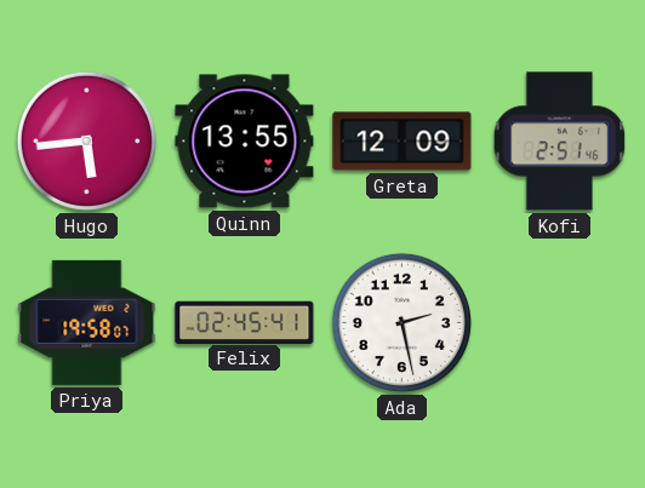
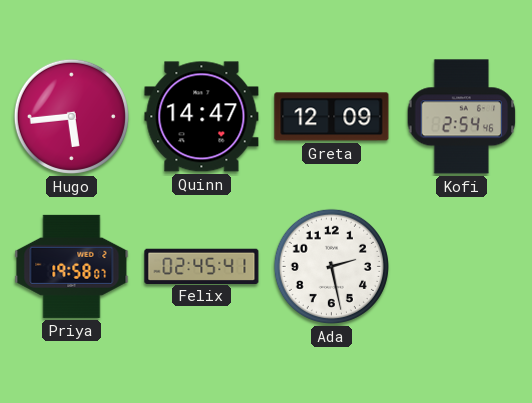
Quinn: 13:55 -> 14:47
Kofi: 2:51 -> 2:54
